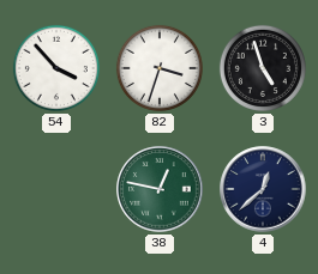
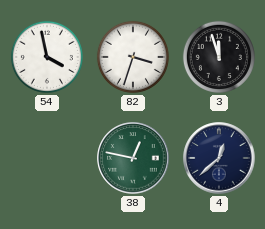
54: 3:53 -> 3:58
3: 4:57 -> 11:57
